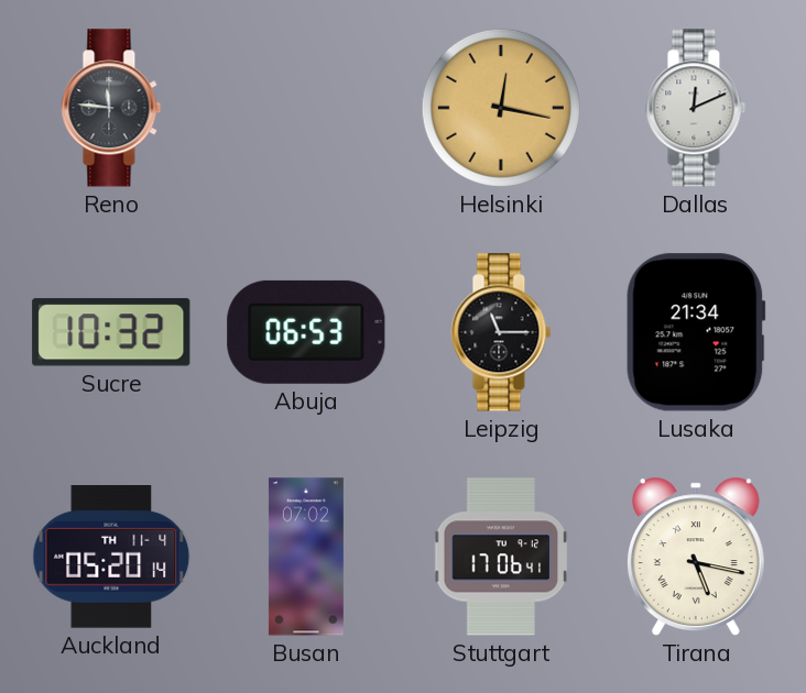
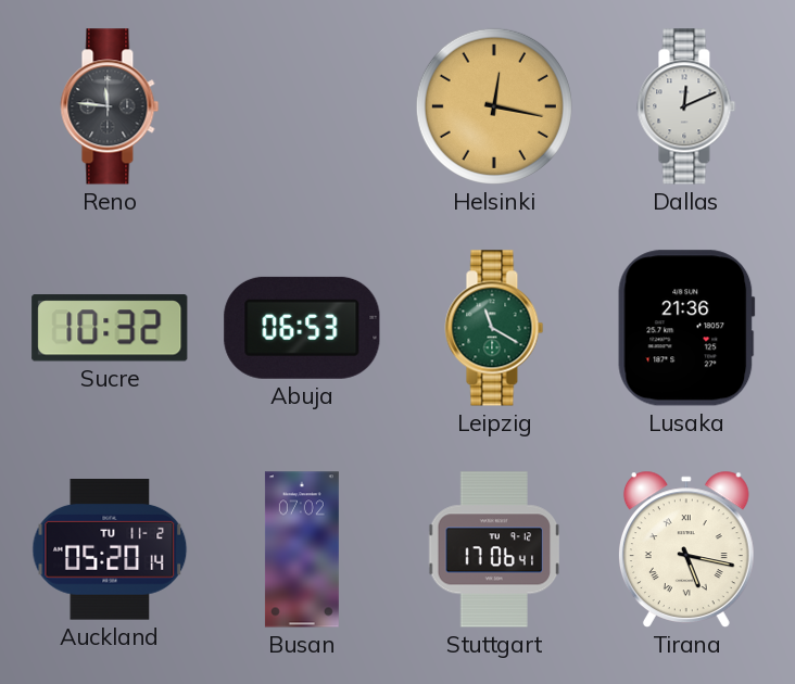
Leipzig: 11:15 -> 11:20
Leipzig dial: black -> green
Lusaka: 21:34 -> 21:36
Auckland date: TH 11-4 -> TU 11-2
